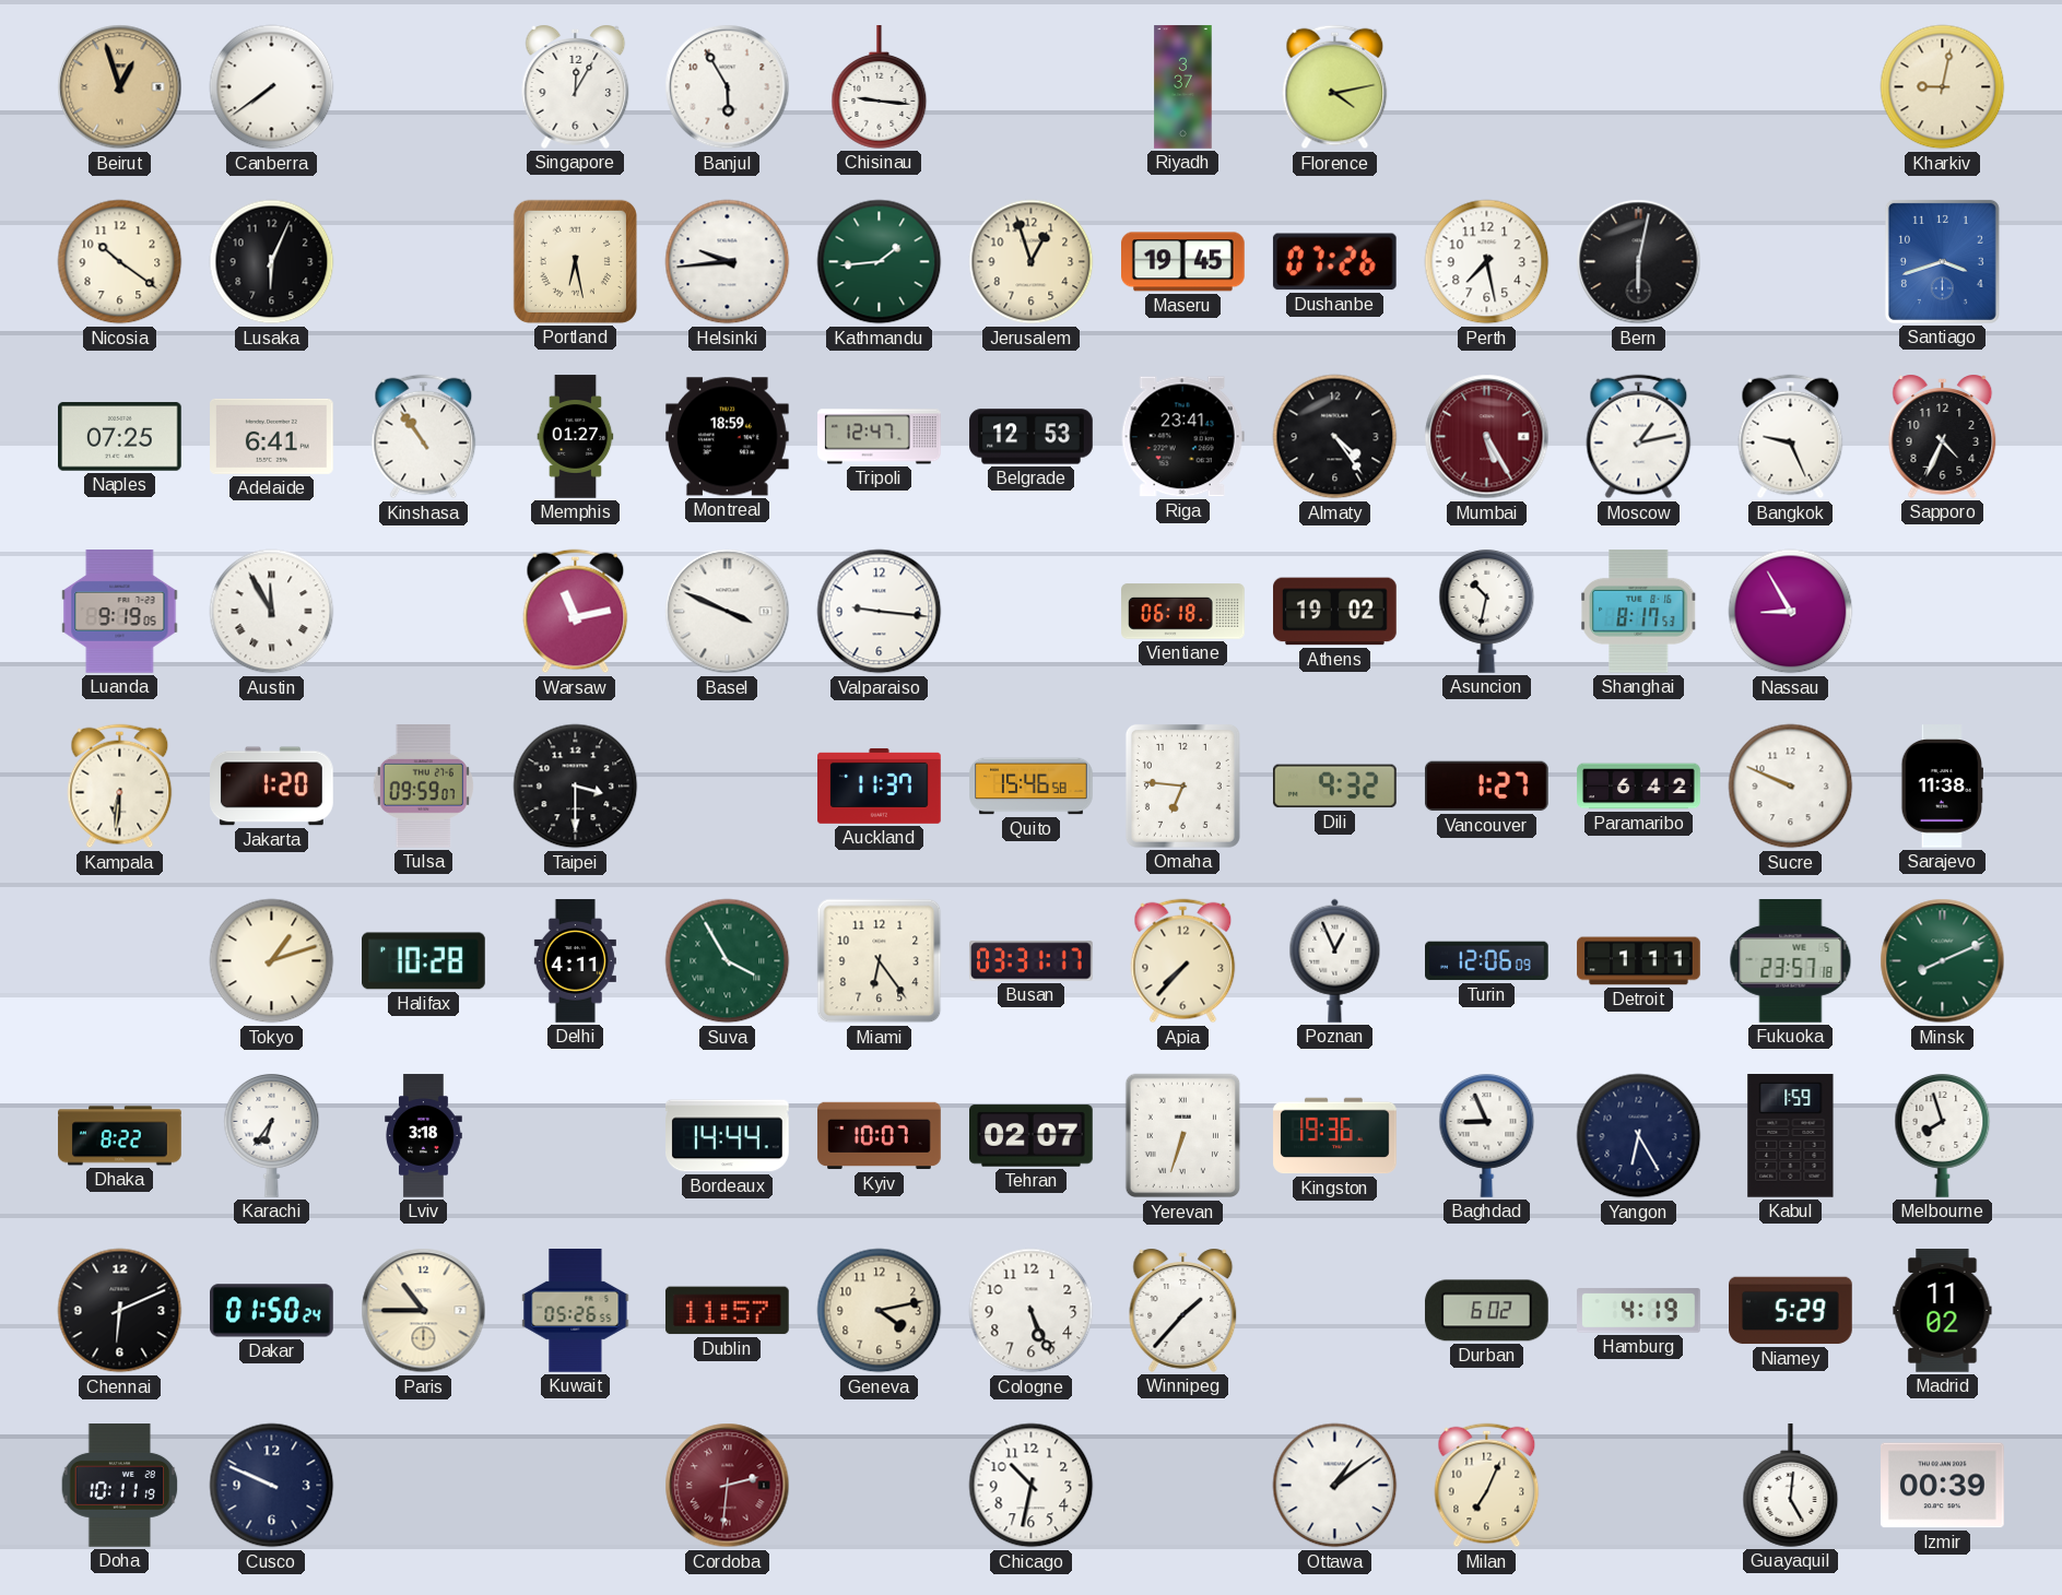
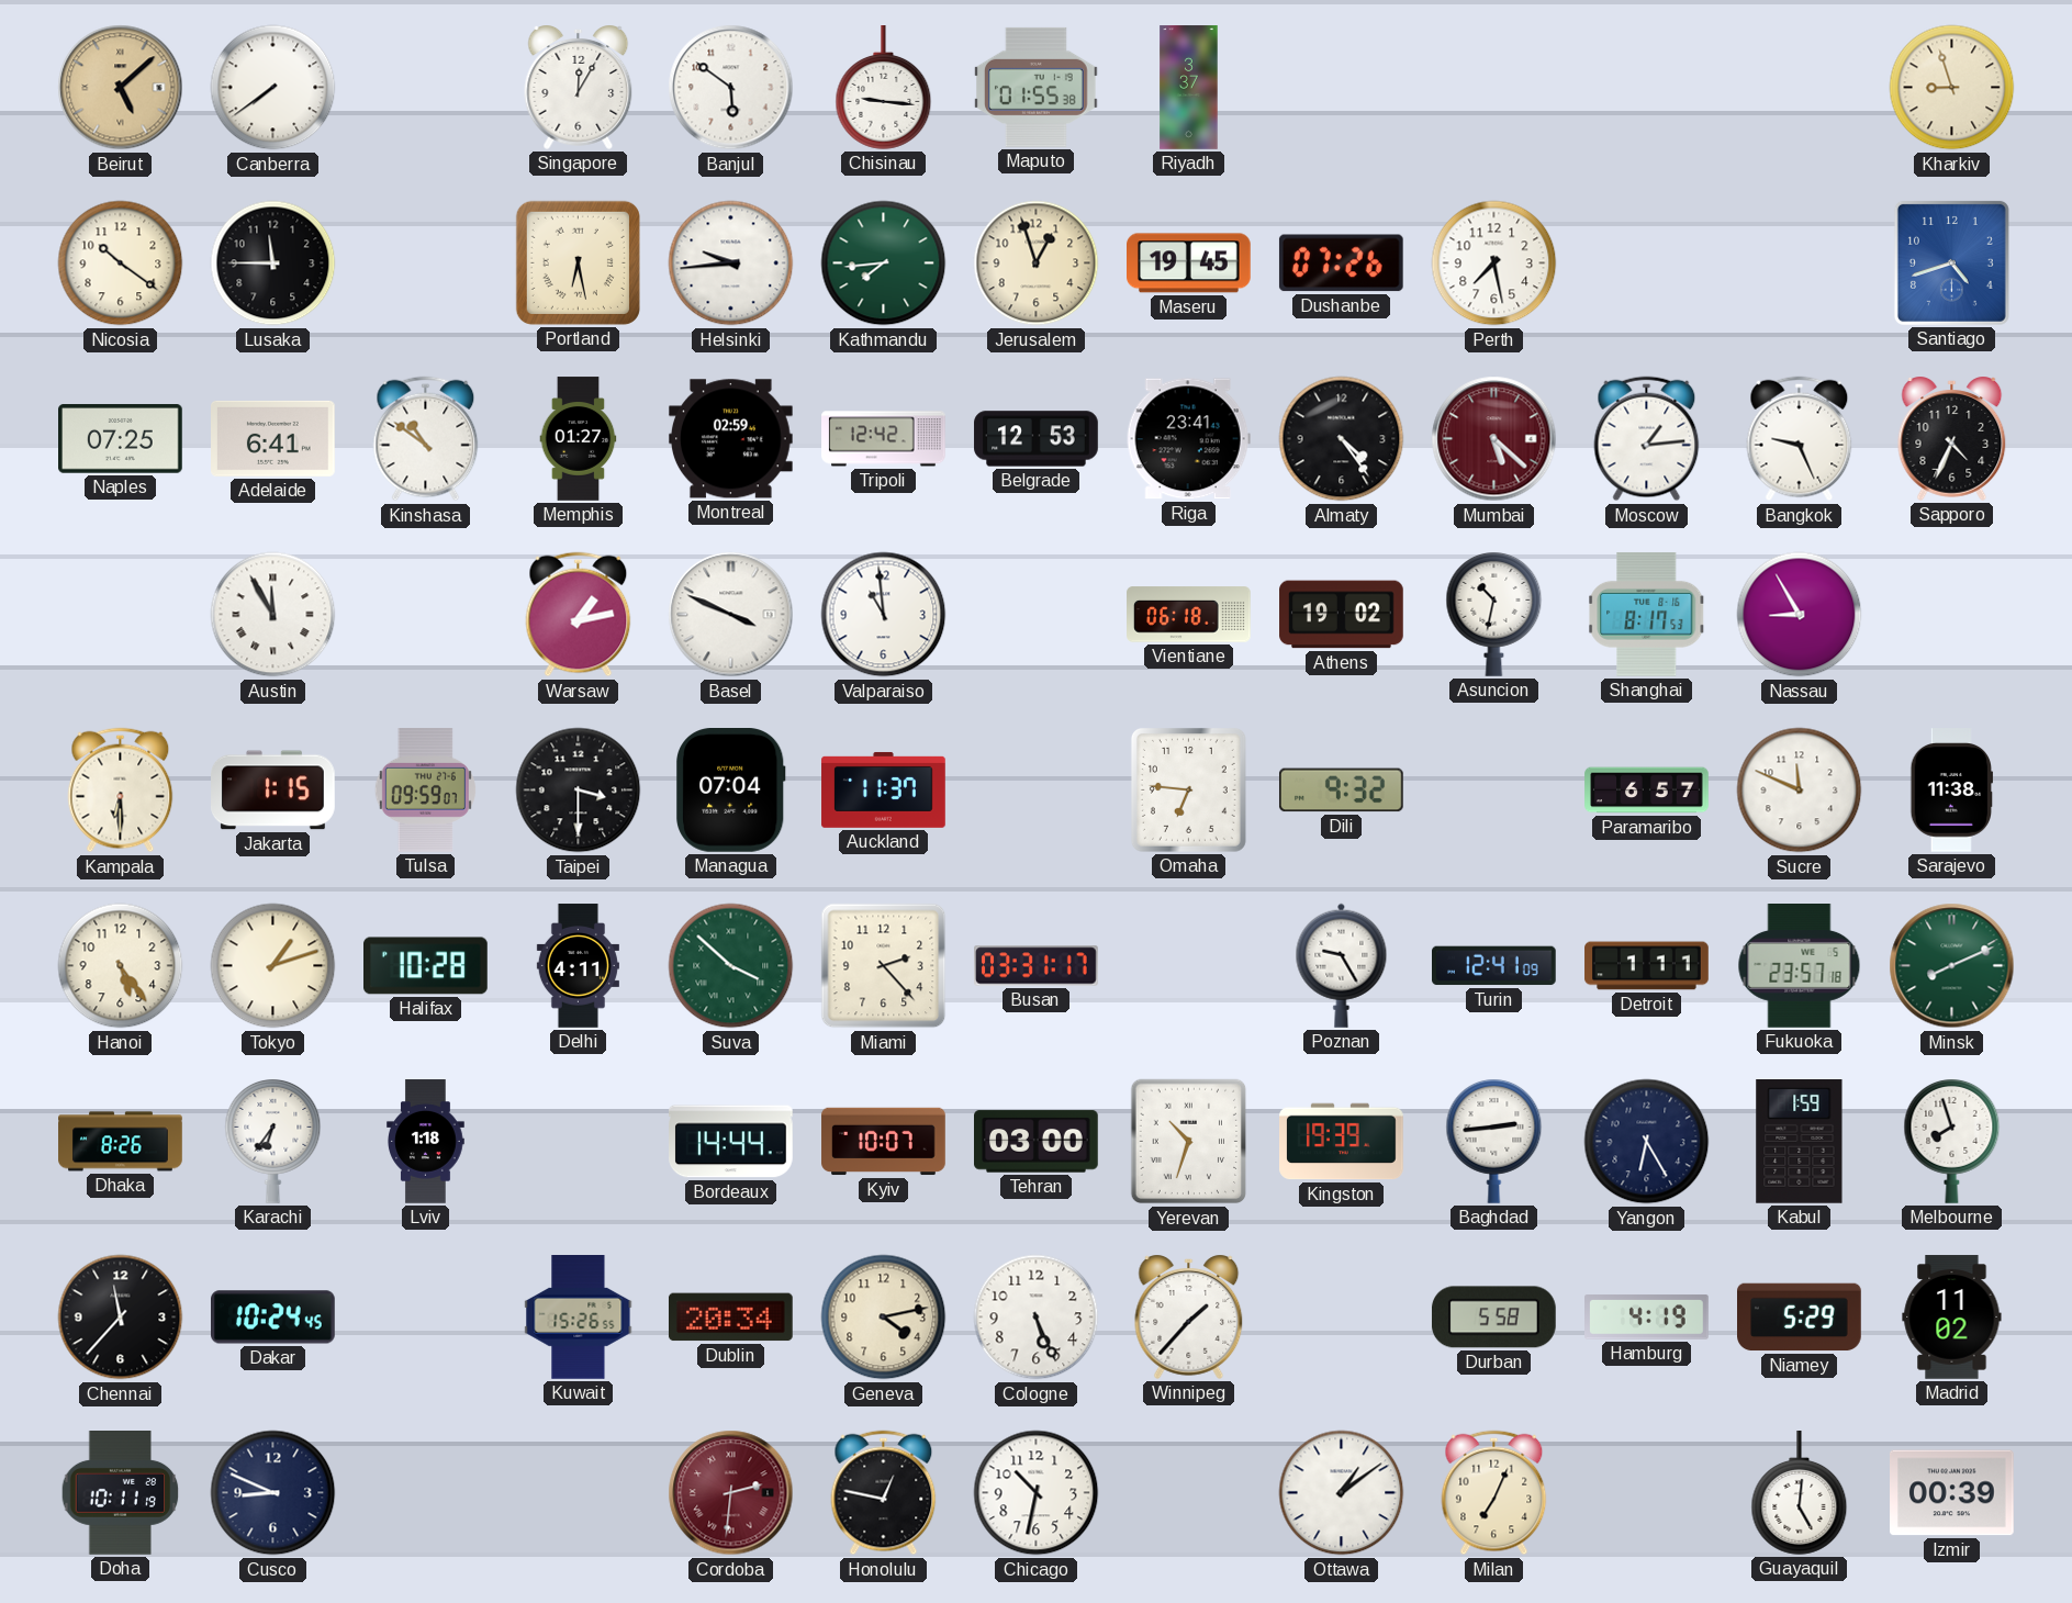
Beirut: 12:57 -> 5:08
Banjul: 5:55 -> 5:51
Maputo: none -> 01:55
Florence: 4:13 -> none
Kharkiv: 9:02 -> 8:57
Lusaka: 6:04 -> 11:45
Kathmandu: 1:44 -> 7:44
Bern: 6:02 -> none
Santiago: 3:42 -> 4:42
Kinshasa: 10:54 -> 10:51
Montreal: 18:59 -> 02:59
Tripoli: 12:47 -> 12:42
Mumbai: 5:25 -> 5:22
Moscow: 1:13 -> 1:14
Luanda: 9:19 -> none
Warsaw: 11:13 -> 1:13
Valparaiso: 9:16 -> 10:59
Kampala: 6:31 -> 6:30
Jakarta: 1:20 -> 1:15
Managua: none -> 07:04
Quito: 15:46 -> none
Vancouver: 1:27 -> none
Paramaribo: 6:42 -> 6:57
Sucre: 9:49 -> 11:49
Hanoi: none -> 5:24
Suva: 3:55 -> 3:52
Miami: 6:24 -> 2:23
Apia: 7:37 -> none
Poznan: 12:56 -> 9:25
Turin: 12:06 -> 12:41
Dhaka: 8:22 -> 8:26
Lviv: 3:18 -> 1:18
Tehran: 02:07 -> 03:00
Yerevan: 6:33 -> 10:33
Kingston: 19:36 -> 19:39
Baghdad: 8:56 -> 2:44
Chennai: 6:11 -> 11:37
Dakar: 01:50 -> 10:24
Paris: 10:45 -> none
Kuwait: 05:26 -> 15:26
Dublin: 11:57 -> 20:34
Durban: 6:02 -> 5:58
Cusco: 9:49 -> 8:49
Honolulu: none -> 12:47
